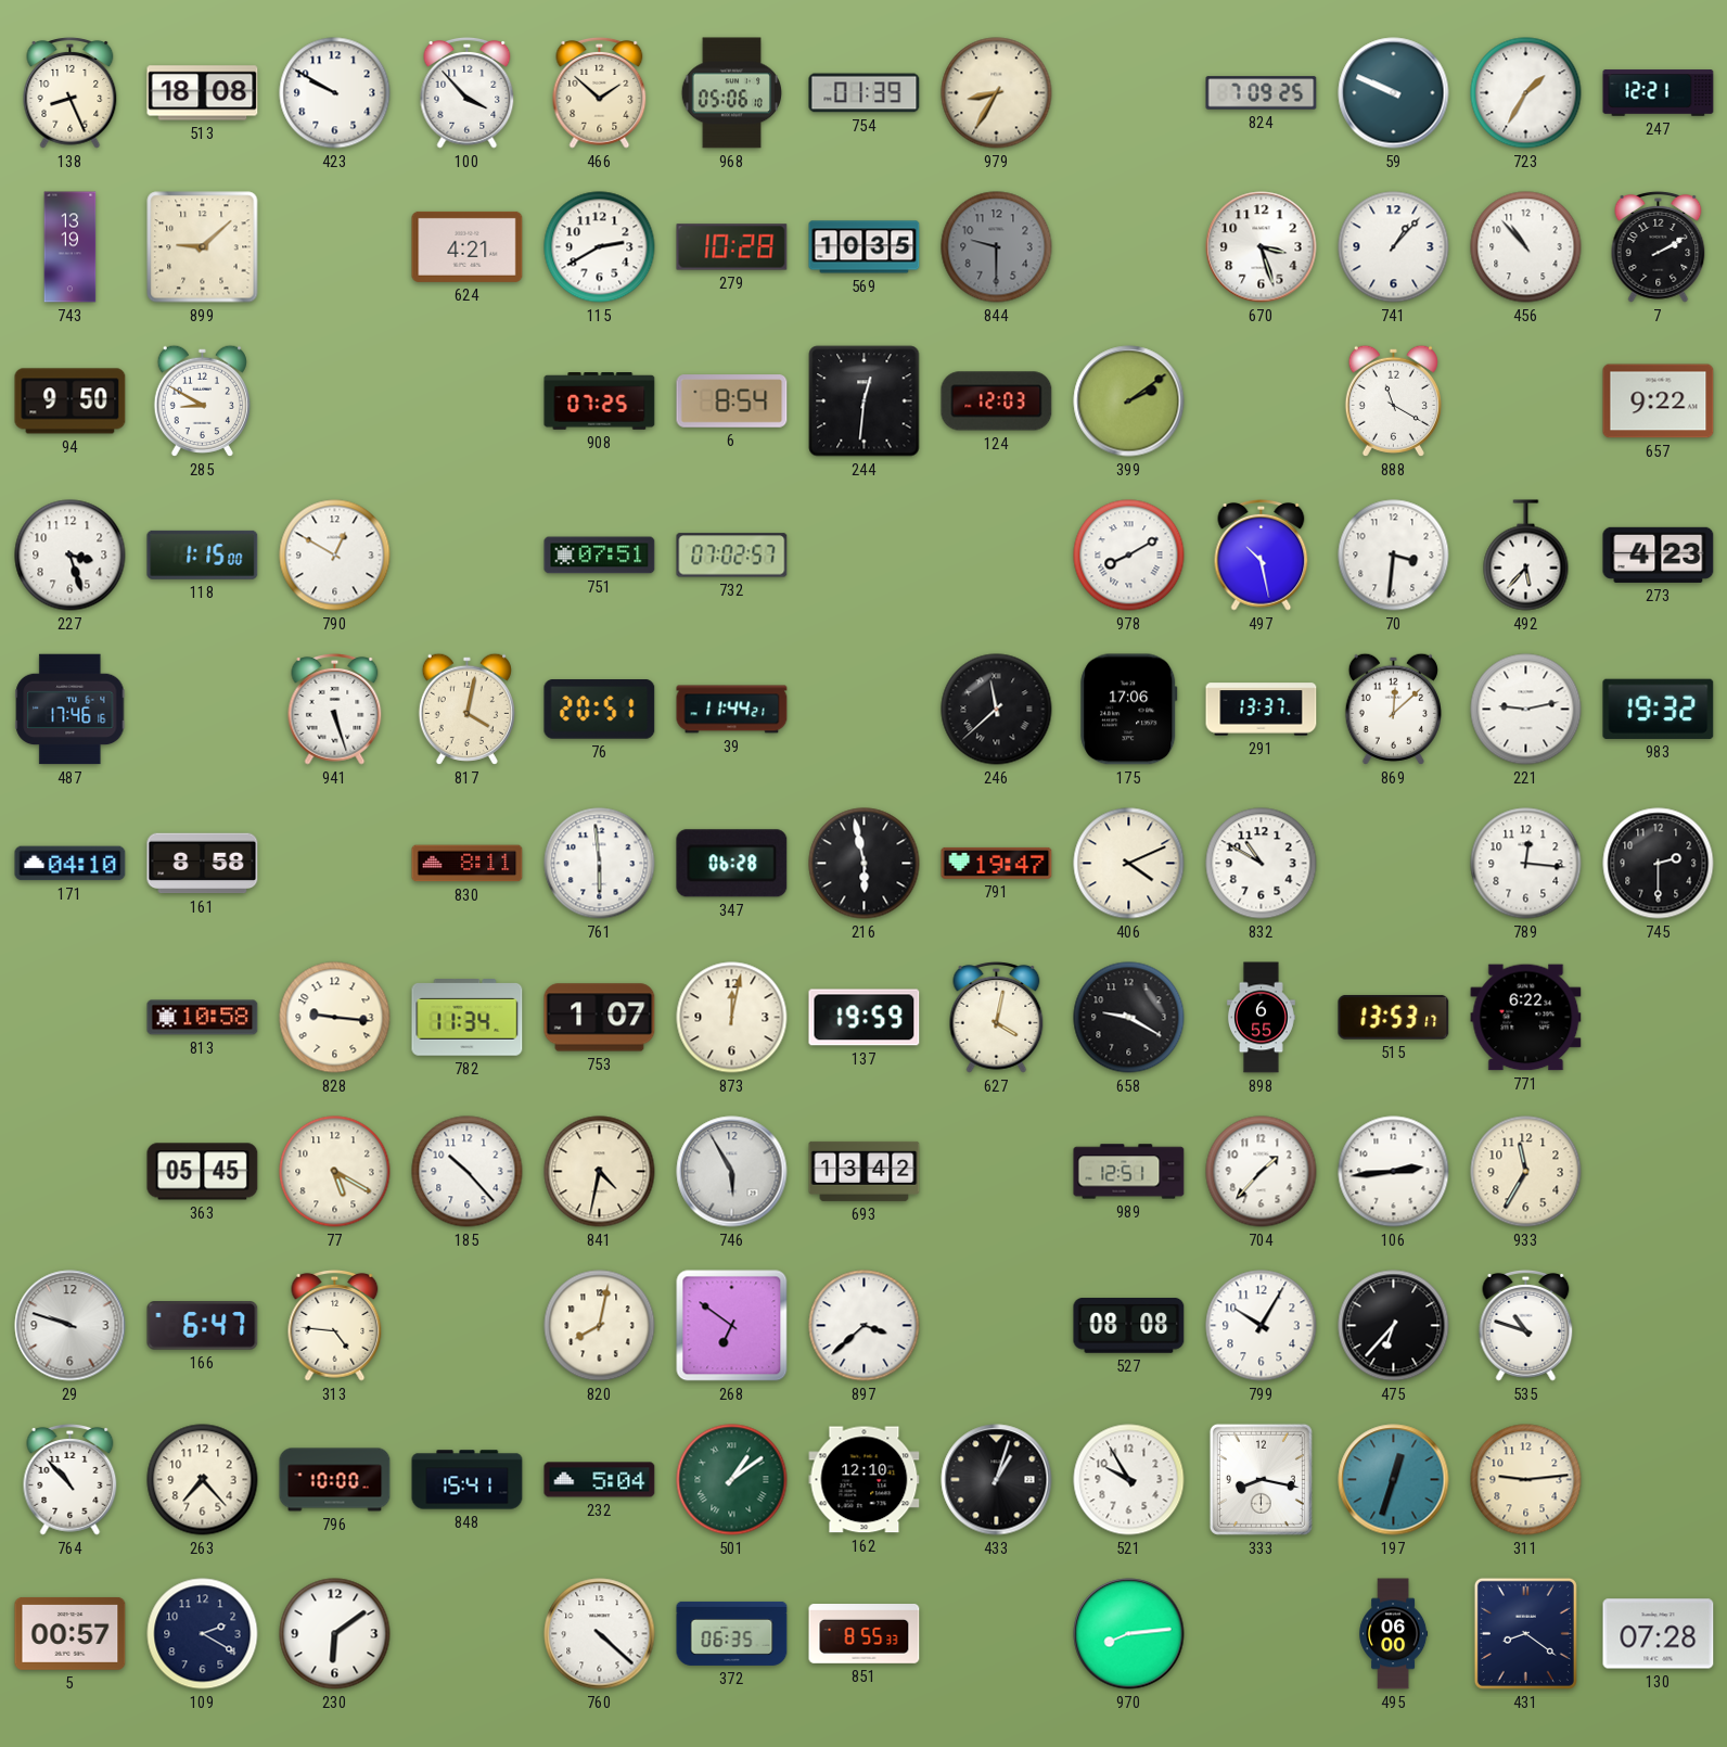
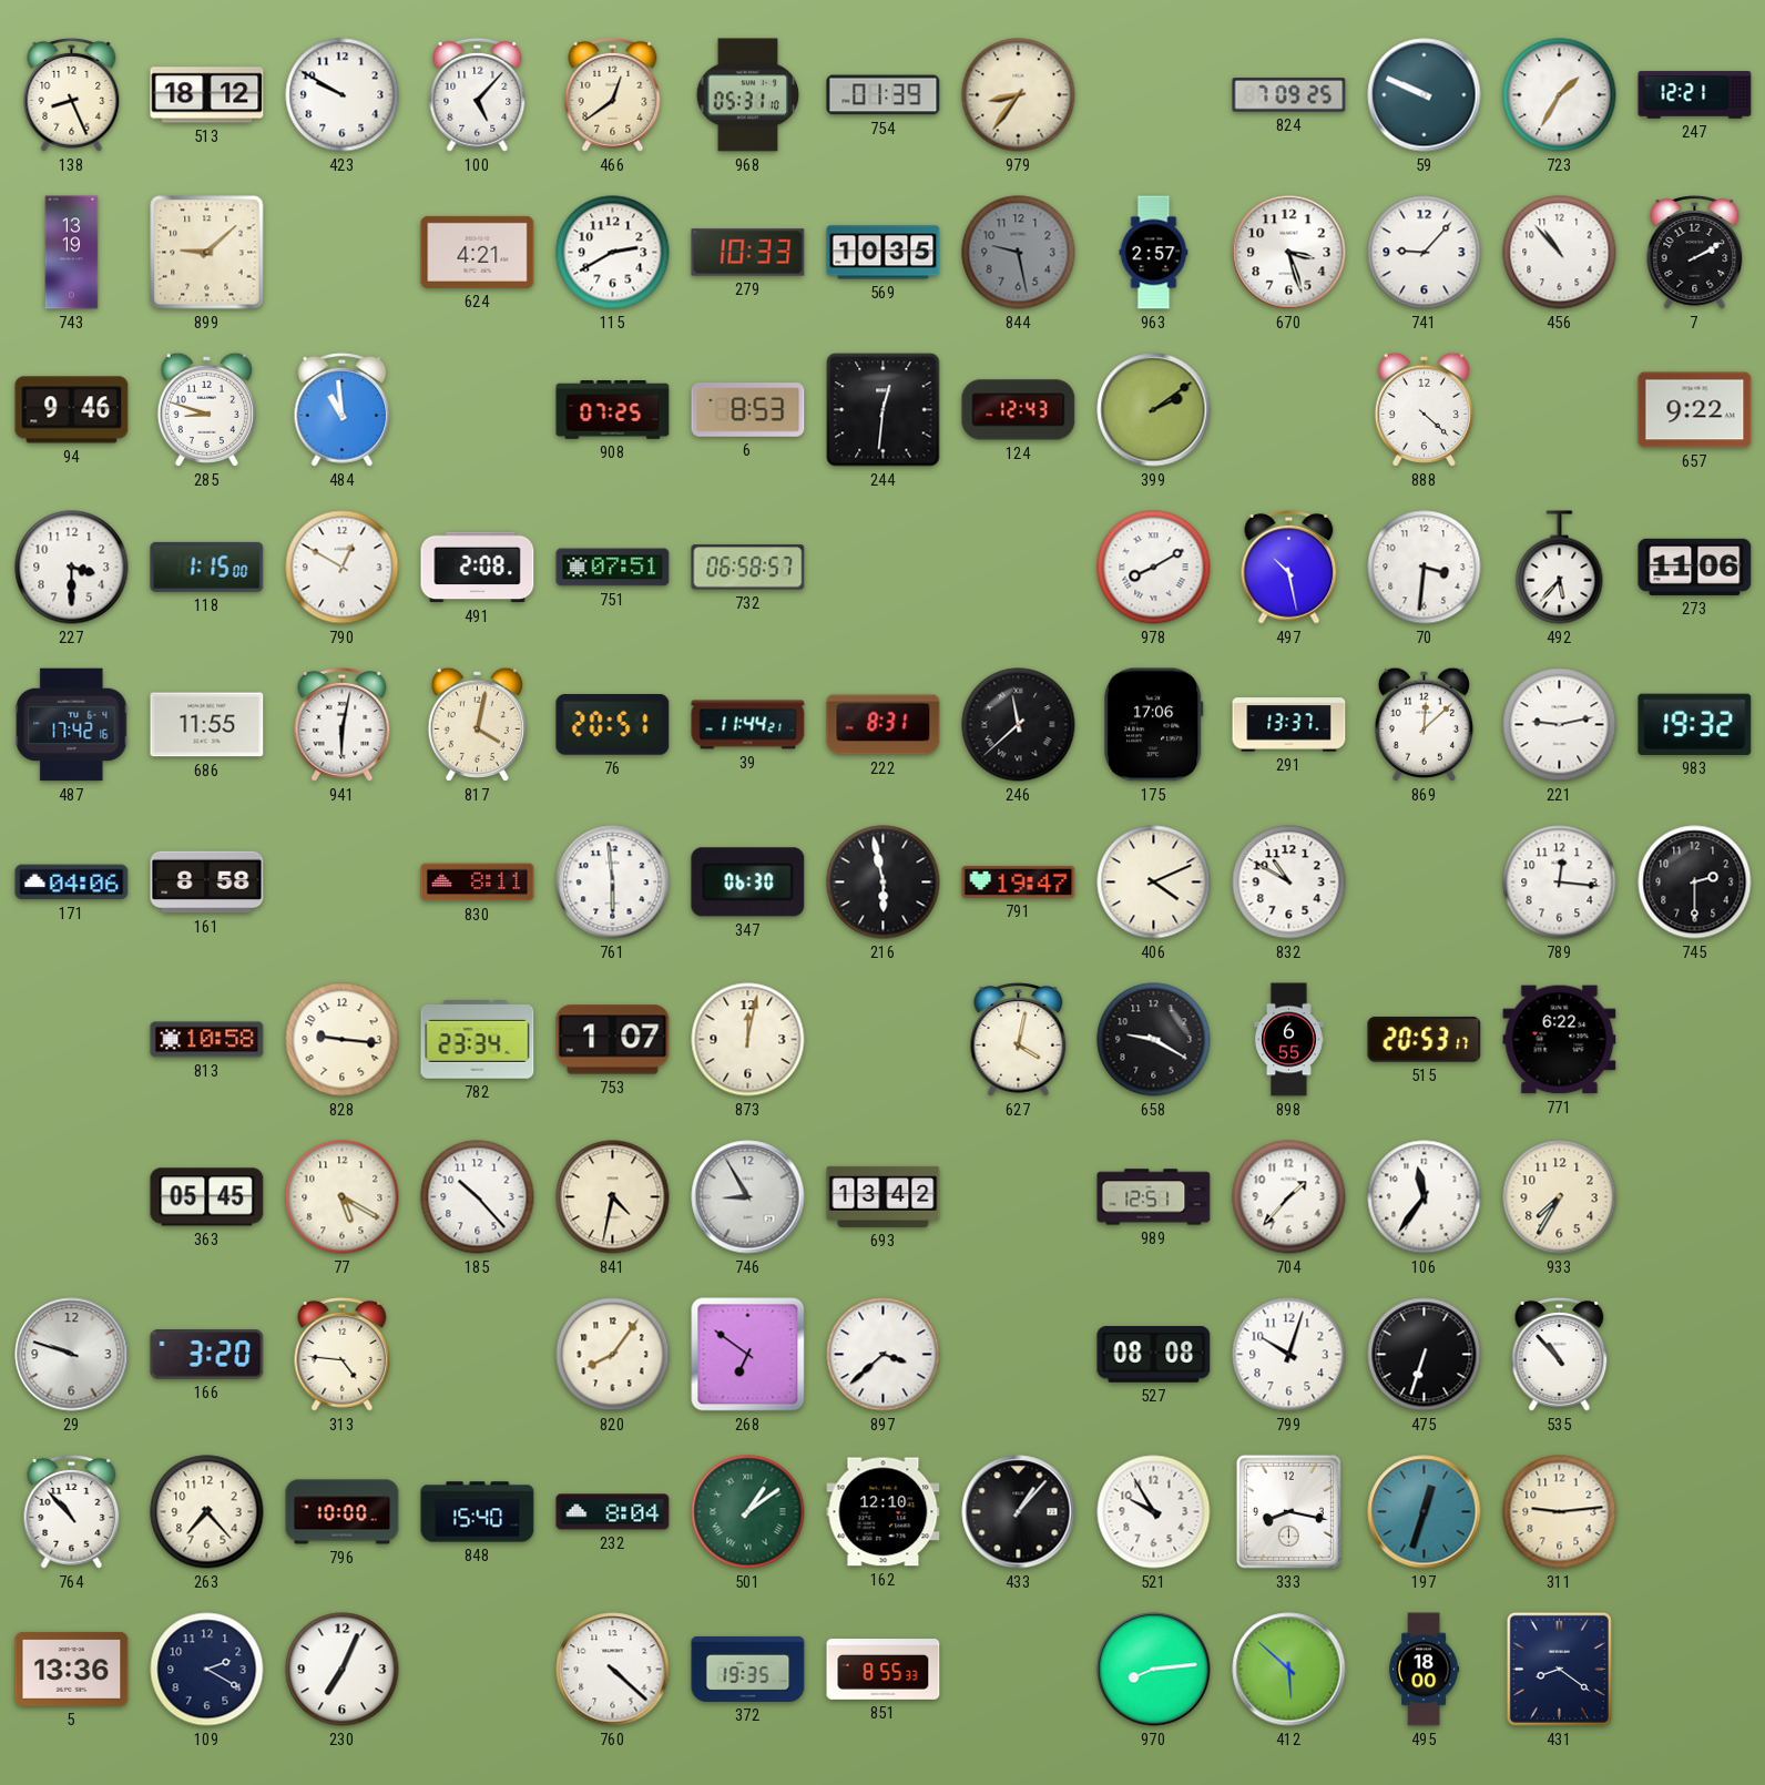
513: 18:08 -> 18:12
100: 3:53 -> 5:07
466: 1:52 -> 12:39
968: 05:06 -> 05:31
979: 8:35 -> 8:36
279: 10:28 -> 10:33
844: 9:30 -> 9:28
963: none -> 2:57
741: 1:07 -> 9:07
94: 9:50 -> 9:46
285: 8:50 -> 8:48
484: none -> 10:59
6: 8:54 -> 8:53
124: 12:03 -> 12:43
888: 11:20 -> 4:22
227: 3:27 -> 3:30
491: none -> 2:08
732: 07:02 -> 06:58
273: 4:23 -> 11:06
487: 17:46 -> 17:42
686: none -> 11:55
941: 5:27 -> 6:02
222: none -> 8:31
171: 04:10 -> 04:06
347: 06:28 -> 06:30
782: 11:34 -> 23:34
137: 19:59 -> none
515: 13:53 -> 20:53
746: 5:55 -> 8:55
106: 2:44 -> 11:36
933: 11:35 -> 7:35
166: 6:47 -> 3:20
820: 8:02 -> 8:06
799: 10:05 -> 10:03
475: 6:37 -> 6:33
535: 10:48 -> 10:53
848: 15:41 -> 15:40
232: 5:04 -> 8:04
433: 1:03 -> 1:07
5: 00:57 -> 13:36
230: 6:09 -> 7:04
372: 06:35 -> 19:35
412: none -> 5:52
495: 06:00 -> 18:00
130: 07:28 -> none
